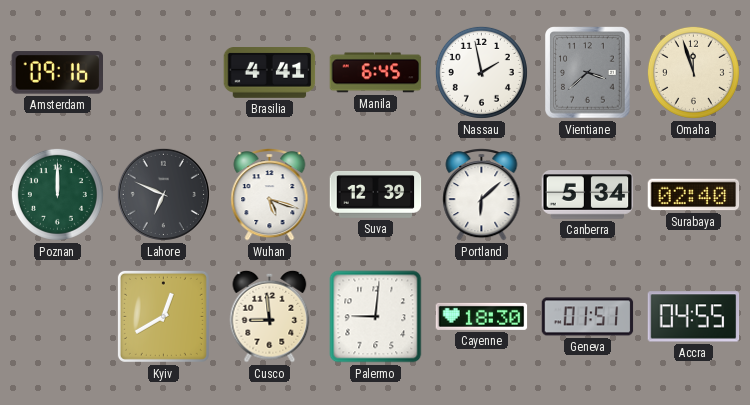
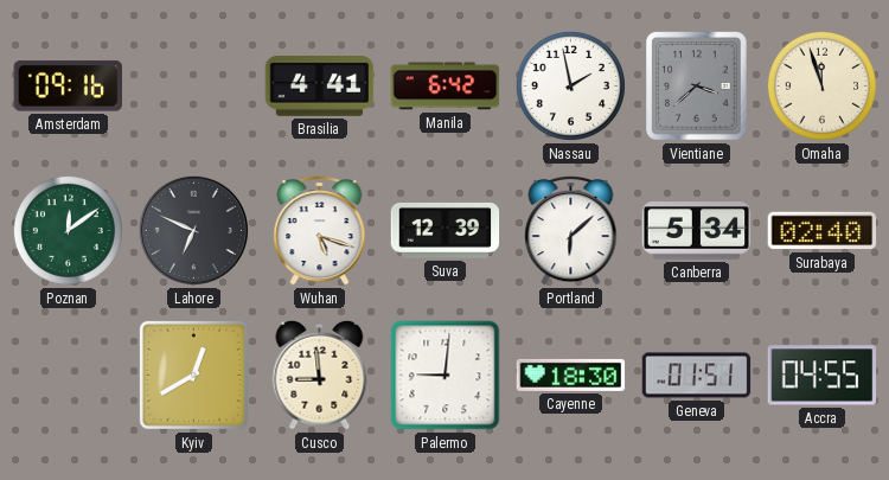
Manila: 6:45 -> 6:42
Poznan: 12:00 -> 12:09
